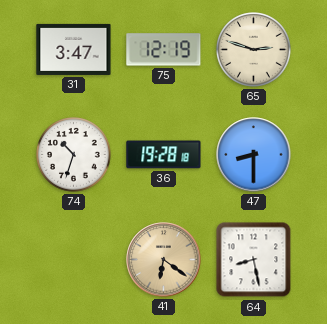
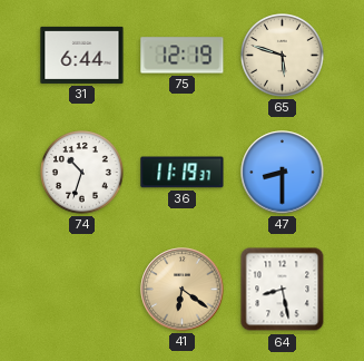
31: 3:47 -> 6:44
65: 2:48 -> 5:48
36: 19:28 -> 11:19
